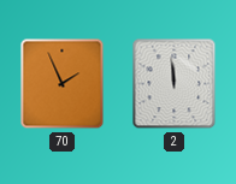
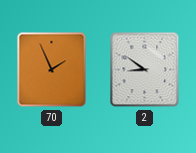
2: 11:59 -> 8:51
